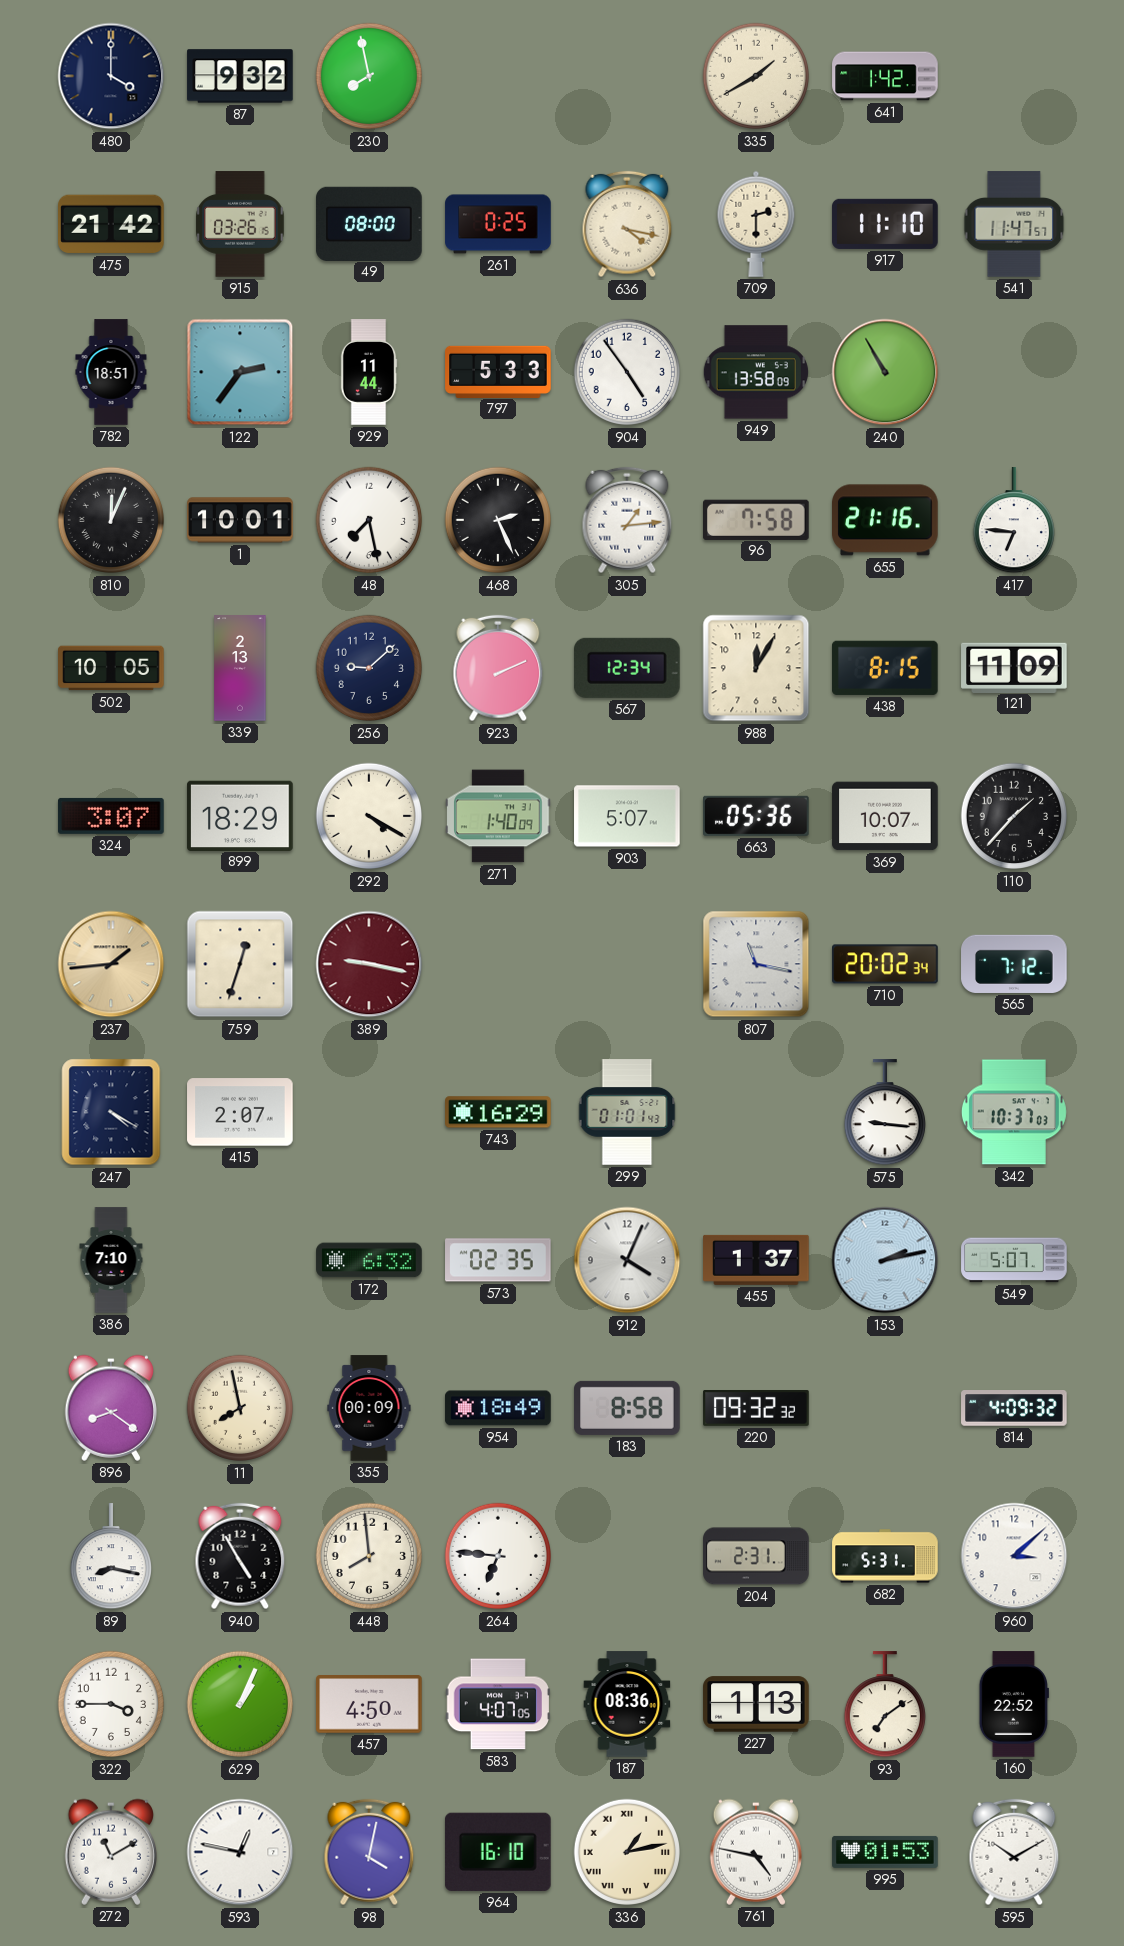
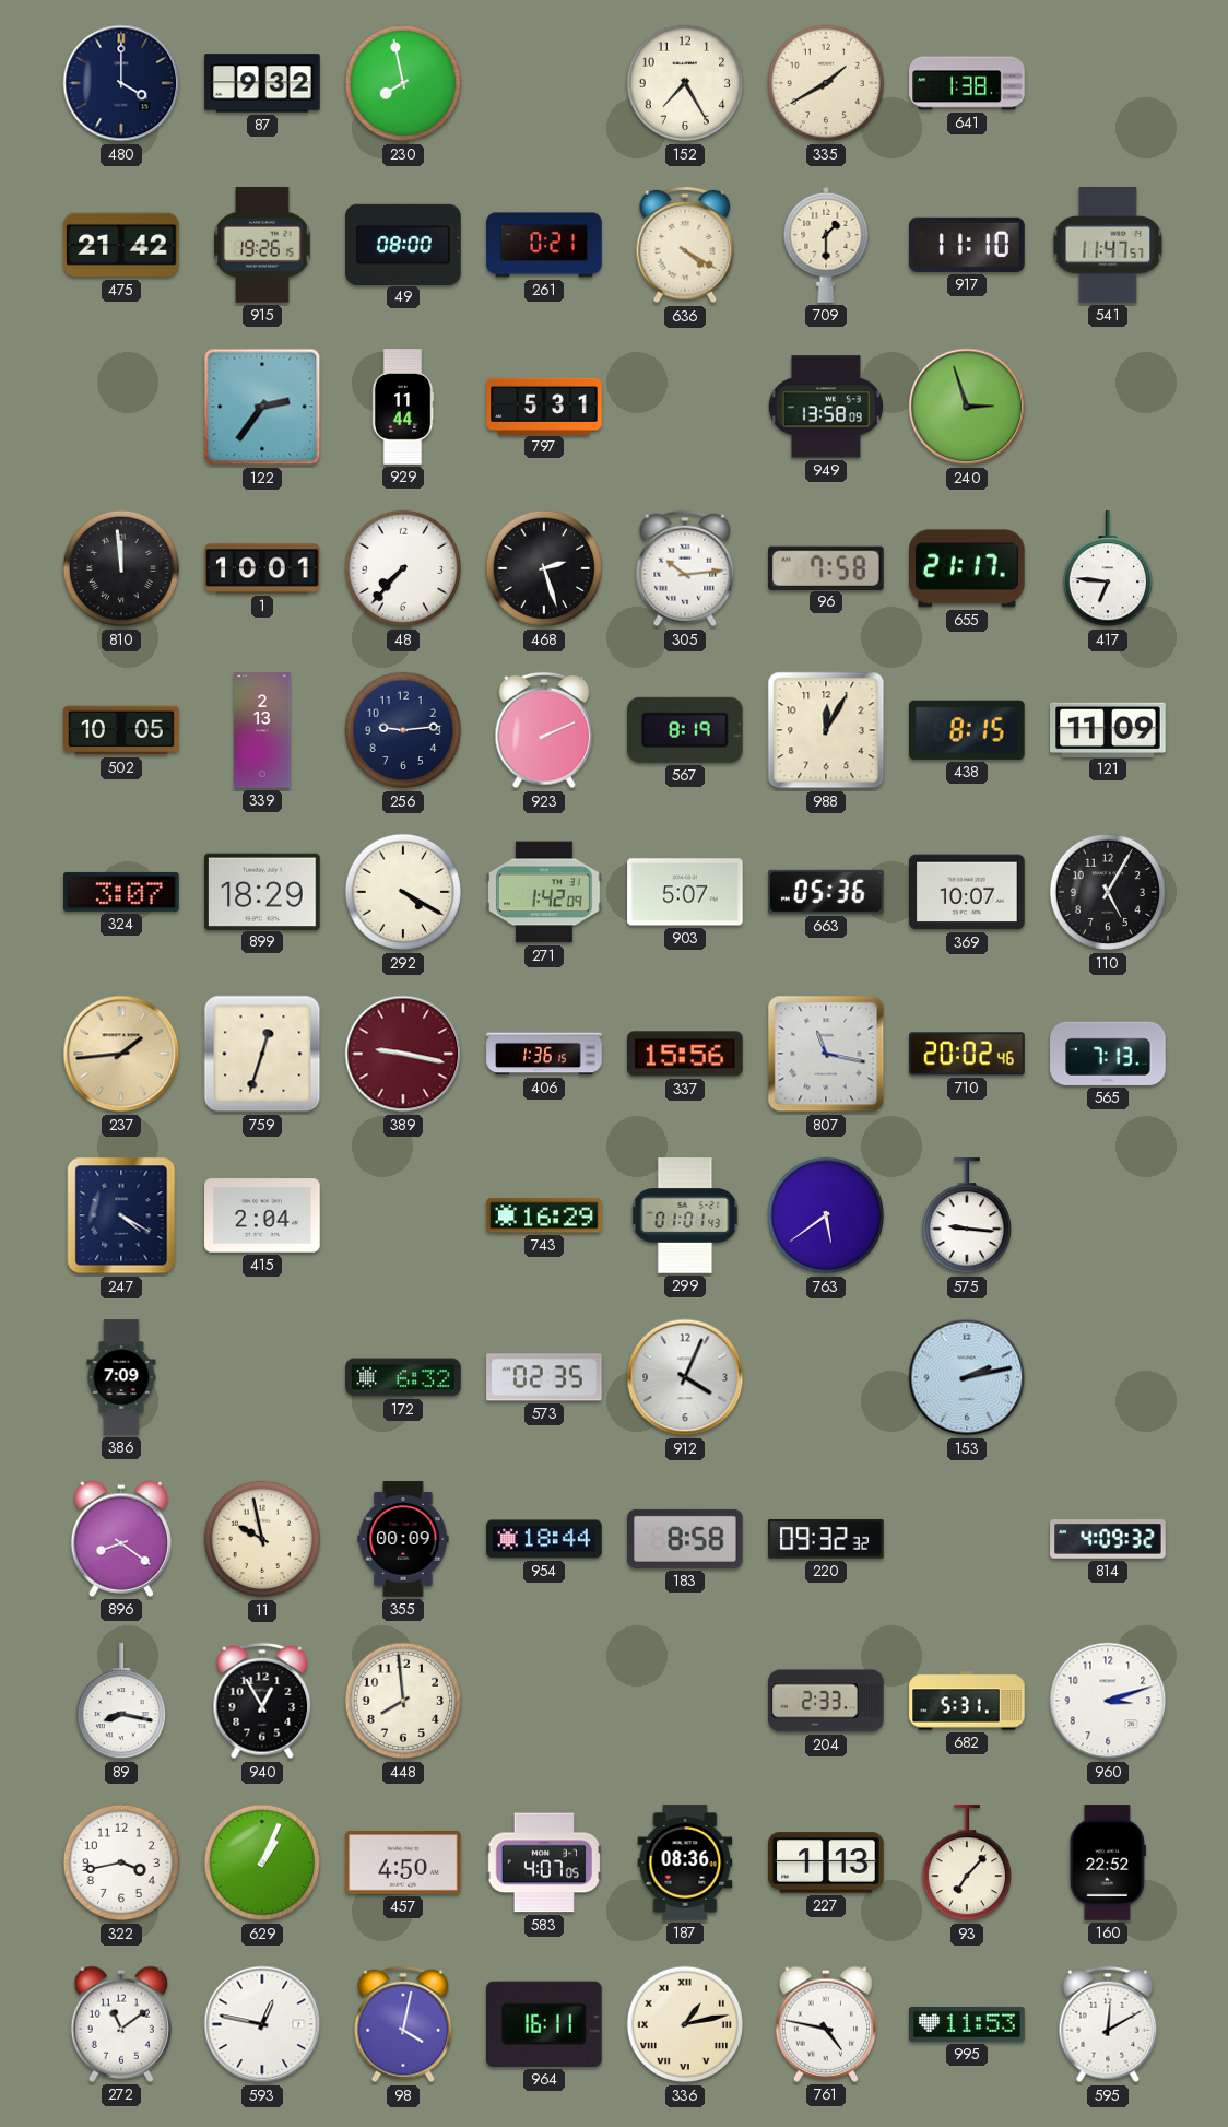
152: none -> 7:25
641: 1:42 -> 1:38
915: 03:26 -> 19:26
261: 0:25 -> 0:21
636: 4:17 -> 4:20
709: 2:30 -> 1:30
782: 18:51 -> none
797: 5:33 -> 5:31
904: 4:54 -> none
240: 10:55 -> 2:57
810: 12:04 -> 11:59
48: 7:28 -> 7:37
468: 2:26 -> 2:27
305: 1:14 -> 10:14
655: 21:16 -> 21:17
256: 9:08 -> 9:14
567: 12:34 -> 8:19
271: 1:40 -> 1:42
110: 1:37 -> 5:05
406: none -> 1:36
337: none -> 15:56
710: 20:02:34 -> 20:02:46
565: 7:12 -> 7:13
415: 2:07 -> 2:04
763: none -> 5:39
342: 10:37 -> none
386: 7:10 -> 7:09
455: 1:37 -> none
549: 5:07 -> none
11: 7:58 -> 9:58
954: 18:49 -> 18:44
940: 4:55 -> 12:55
264: 6:46 -> none
204: 2:31 -> 2:33
960: 3:08 -> 3:12
322: 3:45 -> 3:43
93: 7:09 -> 7:07
272: 11:10 -> 11:09
964: 16:10 -> 16:11
995: 01:53 -> 11:53
595: 10:10 -> 12:10
